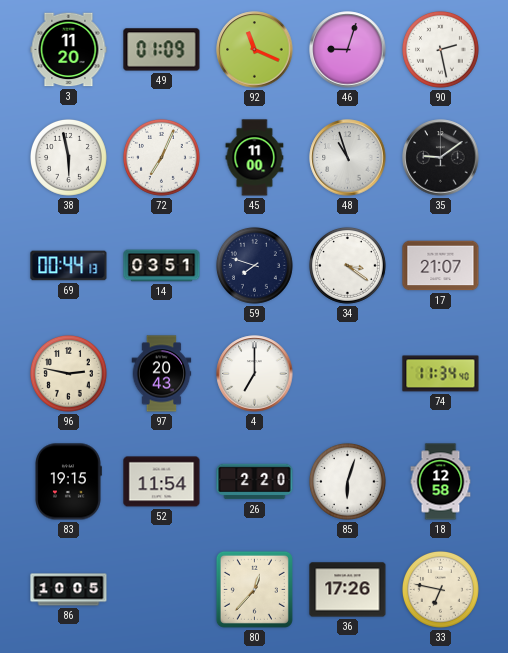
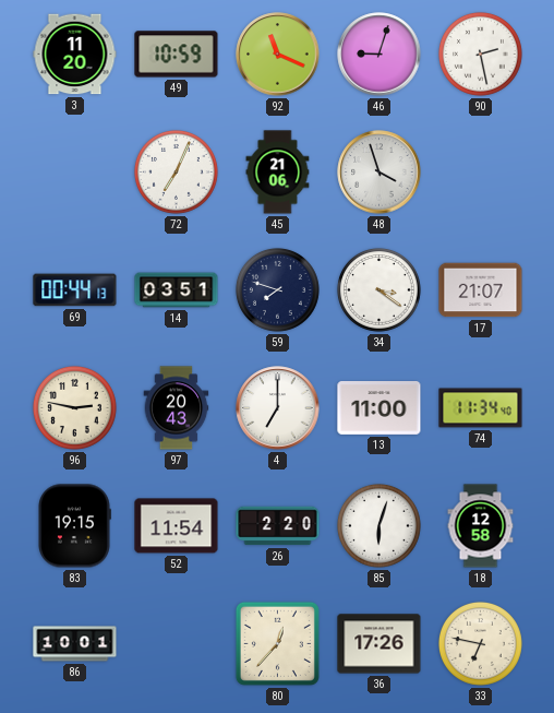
49: 01:09 -> 10:59
38: 5:58 -> none
45: 11:00 -> 21:06
48: 10:57 -> 3:57
35: 9:09 -> none
13: none -> 11:00
86: 10:05 -> 10:01
